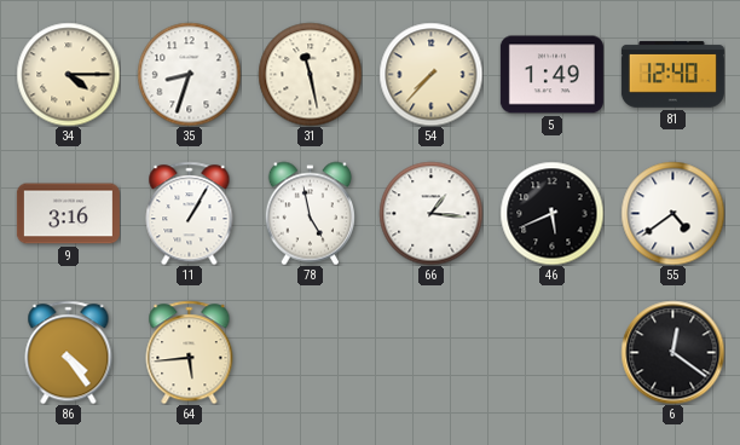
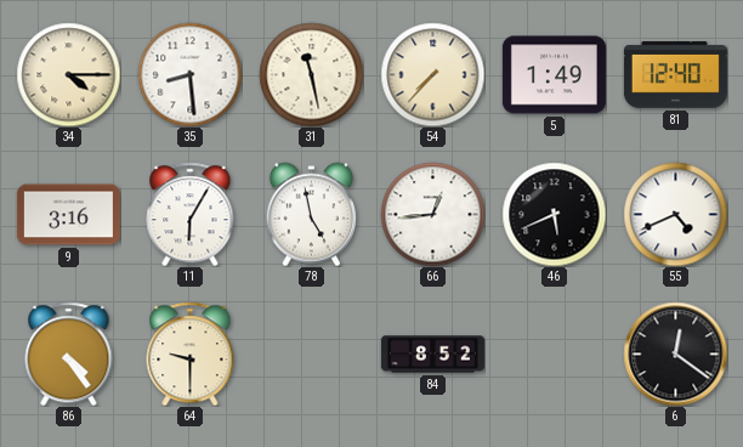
35: 8:33 -> 8:29
11: 1:05 -> 6:05
66: 1:16 -> 12:44
55: 4:39 -> 4:41
64: 5:44 -> 9:30
84: none -> 8:52
